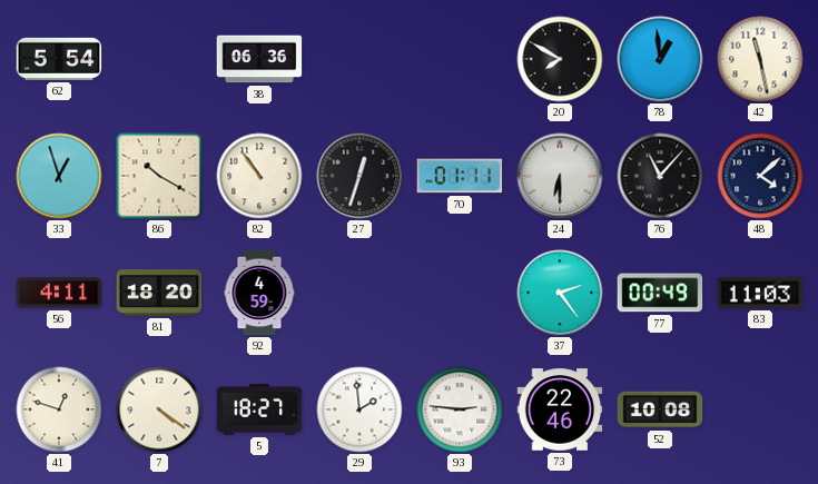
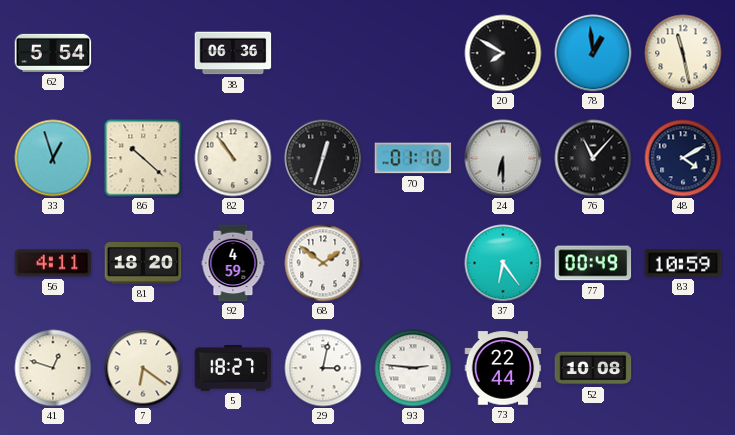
86: 10:20 -> 10:22
70: 01:11 -> 01:10
48: 4:08 -> 4:10
68: none -> 1:51
37: 2:24 -> 6:24
83: 11:03 -> 10:59
7: 4:21 -> 6:21
29: 1:59 -> 3:02
73: 22:46 -> 22:44
